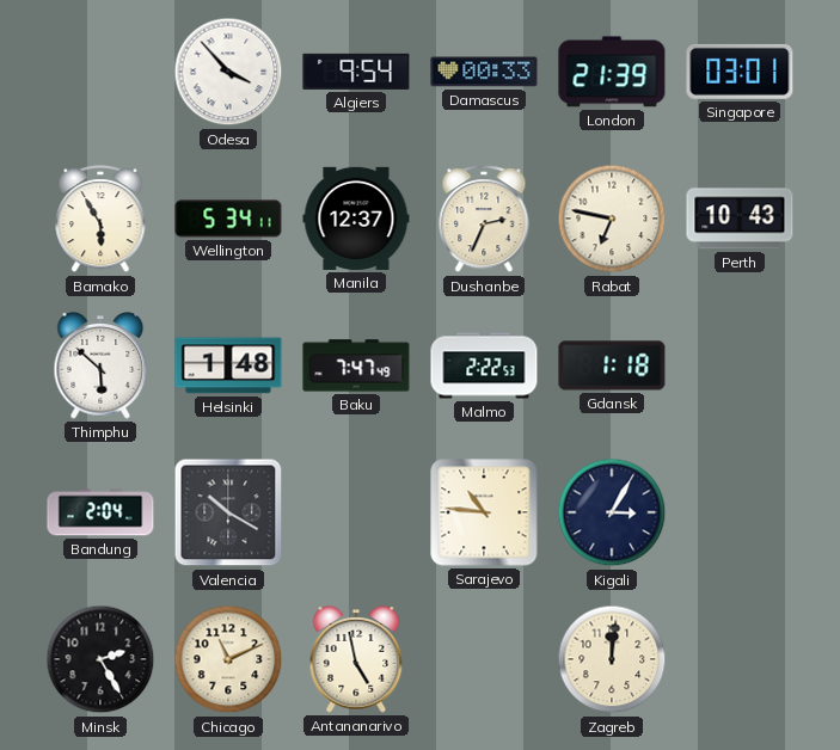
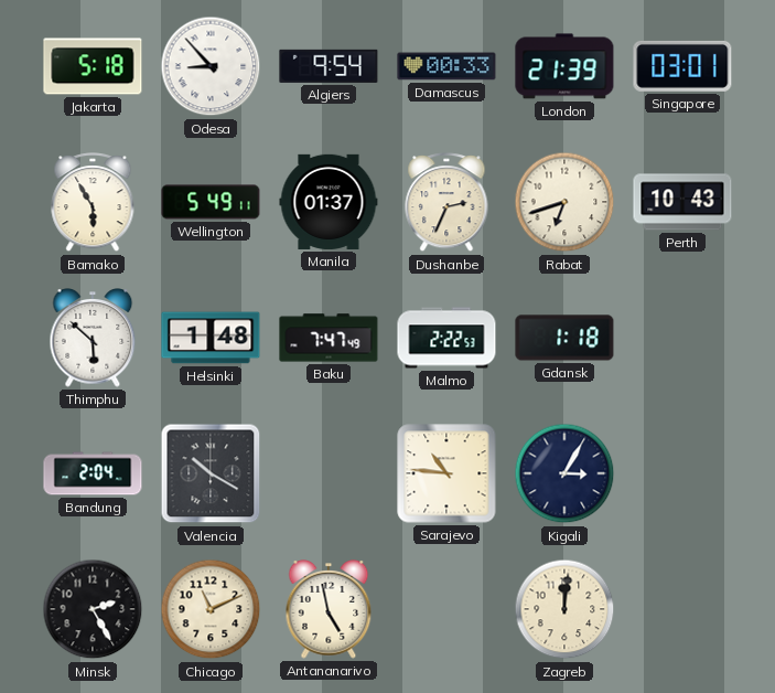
Jakarta: none -> 5:18
Odesa: 3:53 -> 8:53
Wellington: 5:34 -> 5:49
Manila: 12:37 -> 01:37
Rabat: 6:47 -> 6:42
